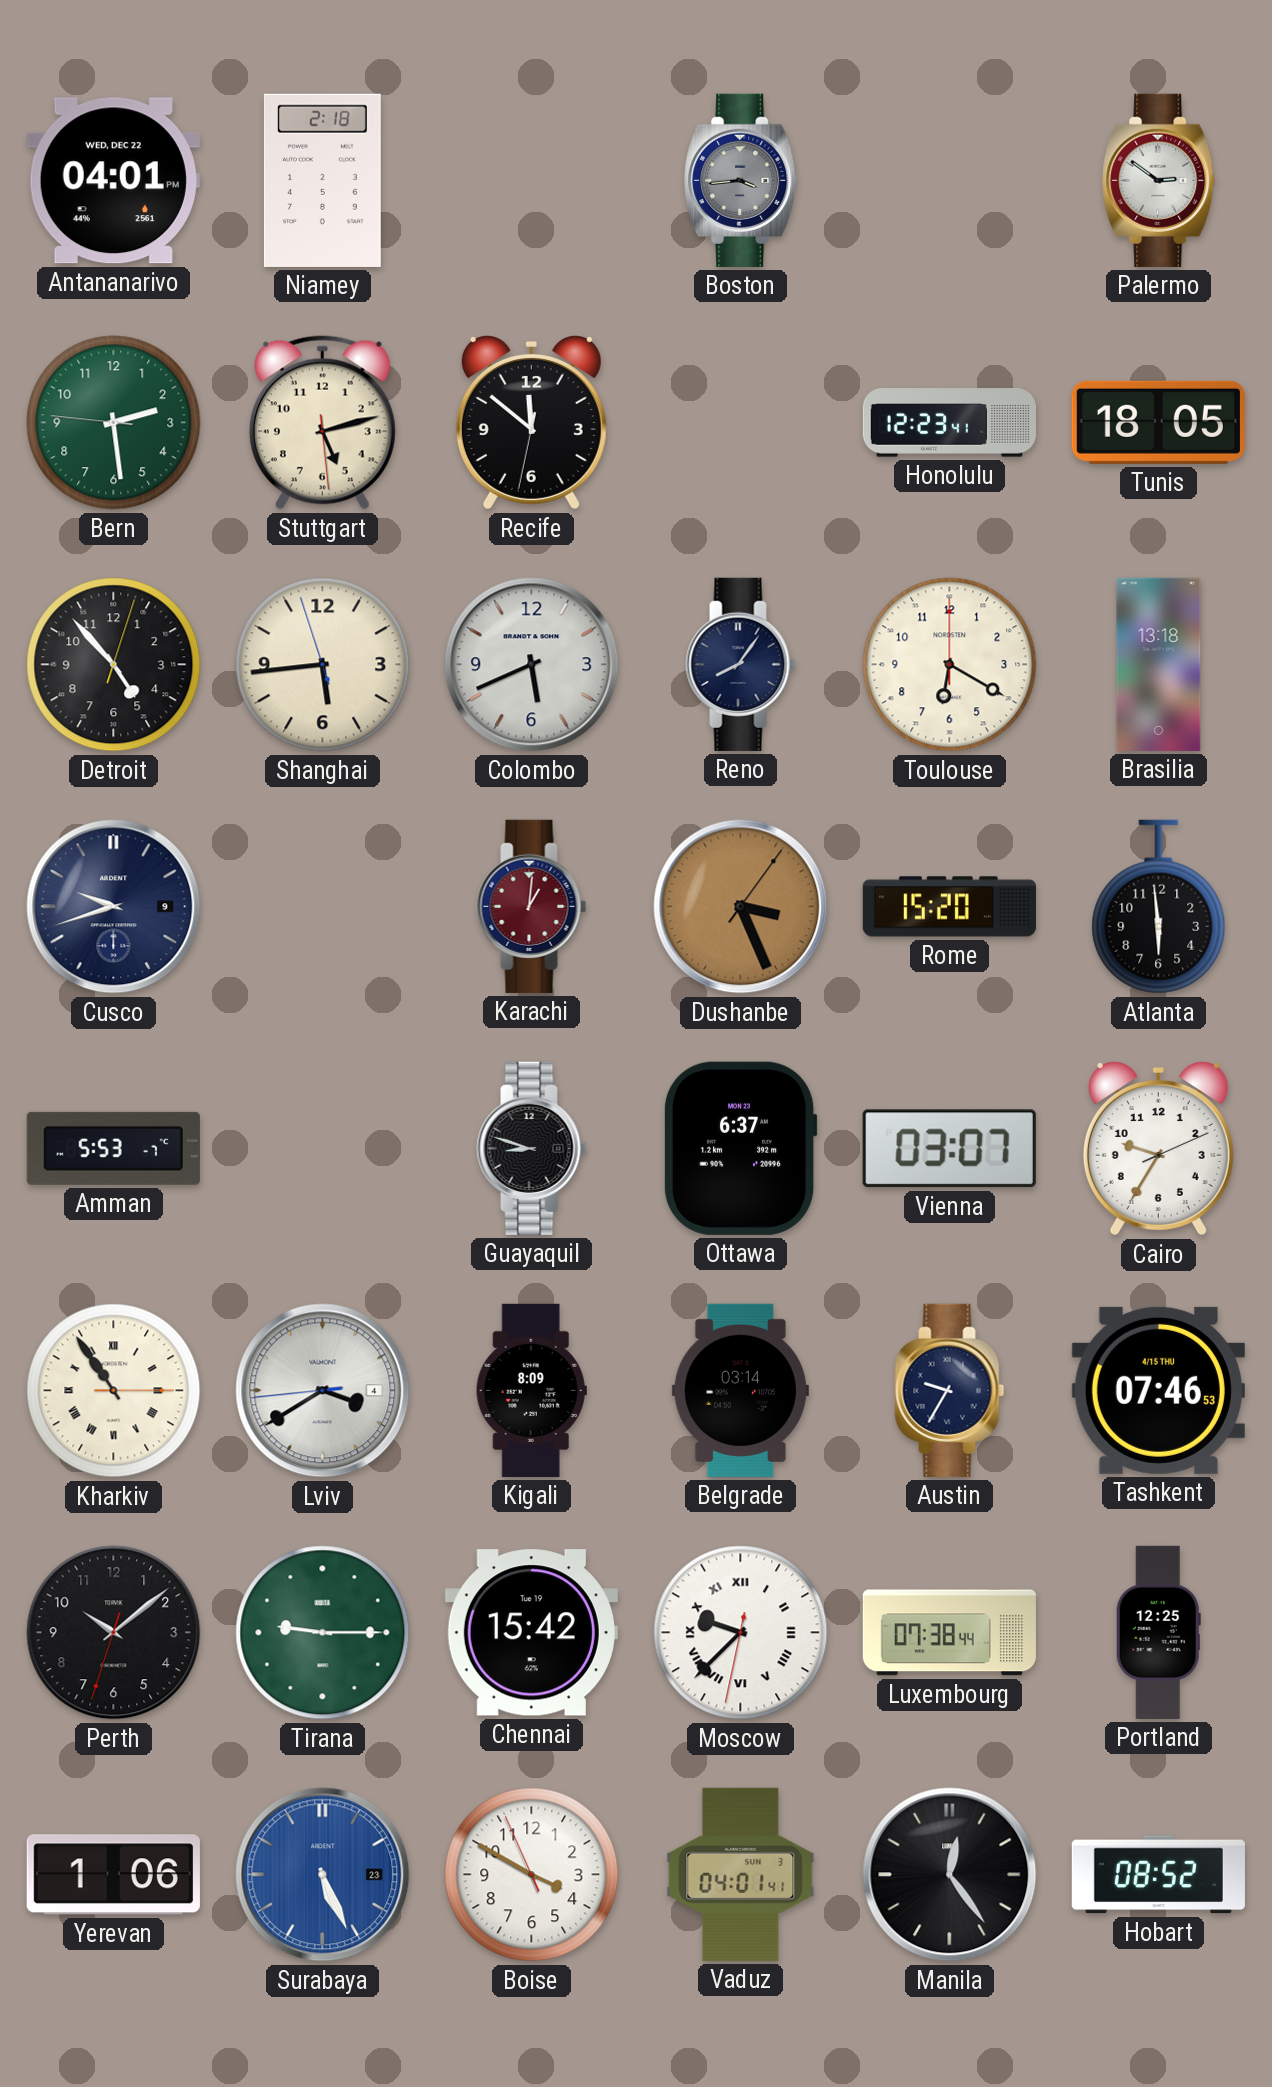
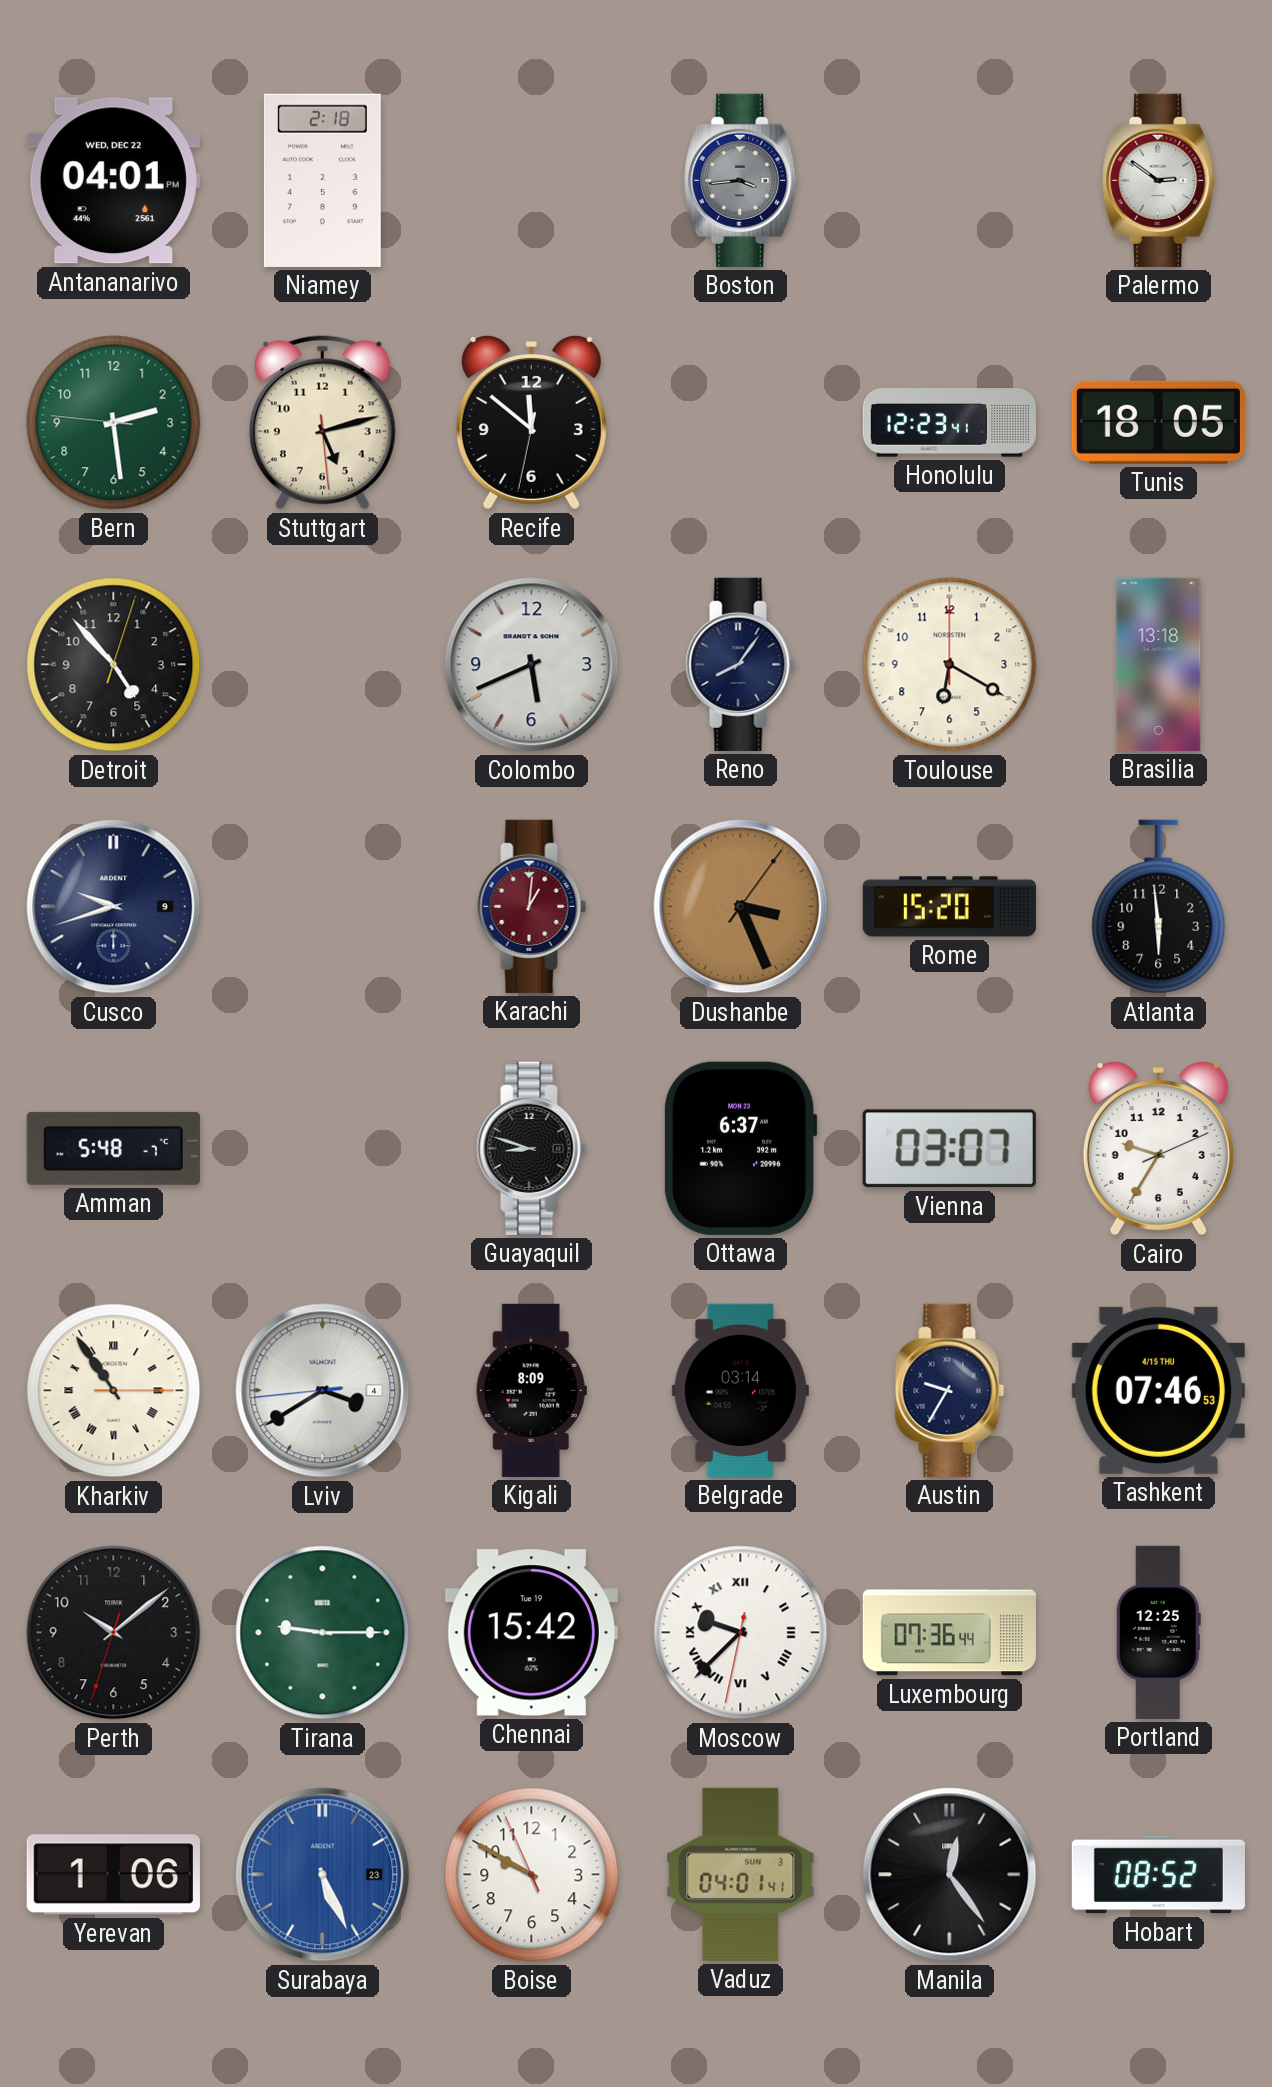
Shanghai: 5:43 -> none
Amman: 5:53 -> 5:48
Luxembourg: 07:38 -> 07:36
Boise: 3:49 -> 9:49
